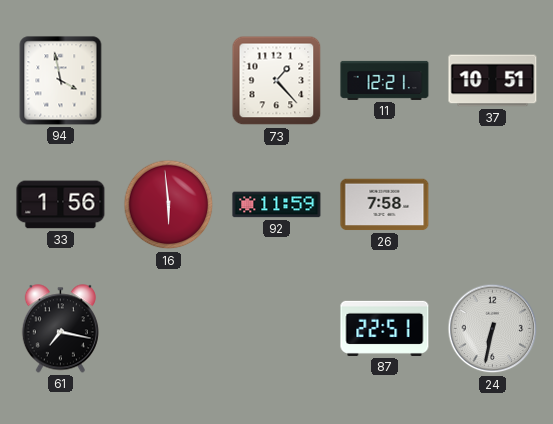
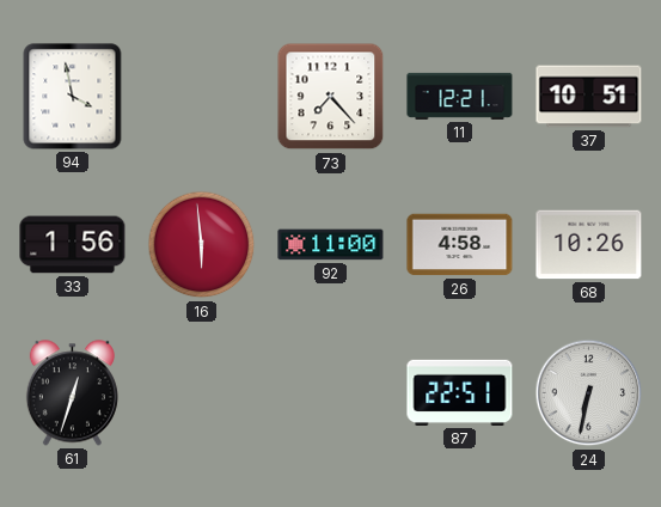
73: 1:23 -> 7:23
92: 11:59 -> 11:00
26: 7:58 -> 4:58
68: none -> 10:26
61: 7:17 -> 12:33
